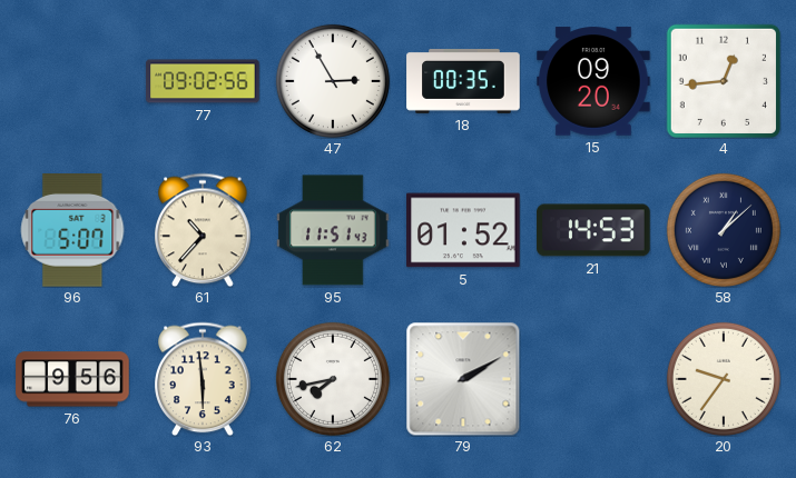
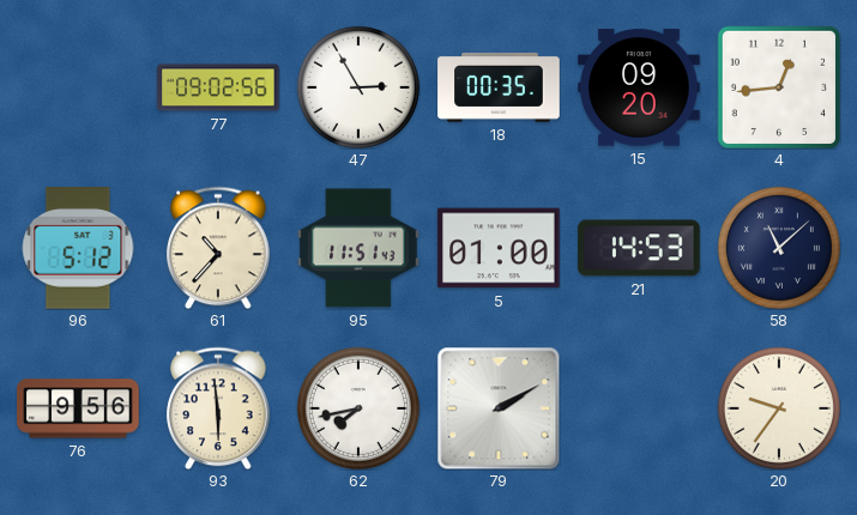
96: 5:07 -> 5:12
5: 01:52 -> 01:00
58: 1:08 -> 11:08
